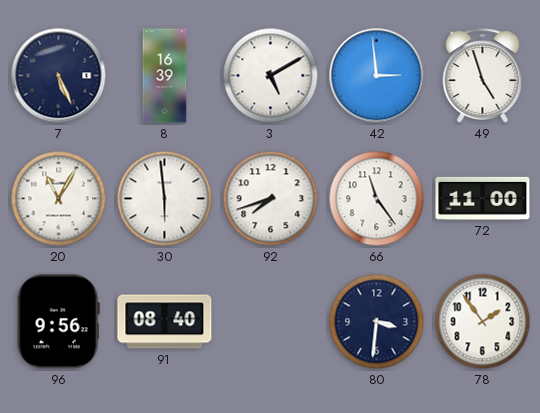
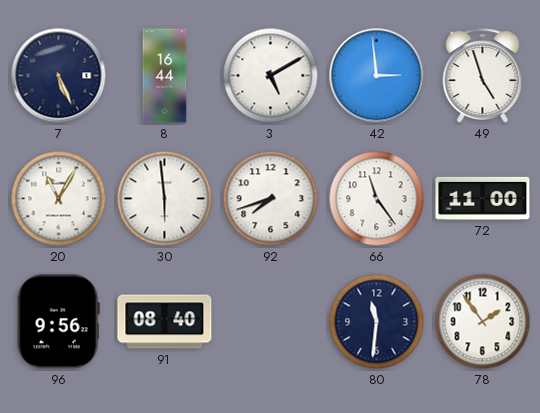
8: 16:39 -> 16:44
80: 3:31 -> 11:31
